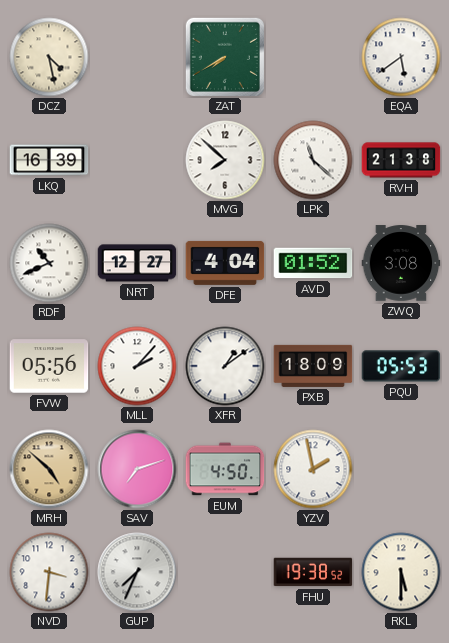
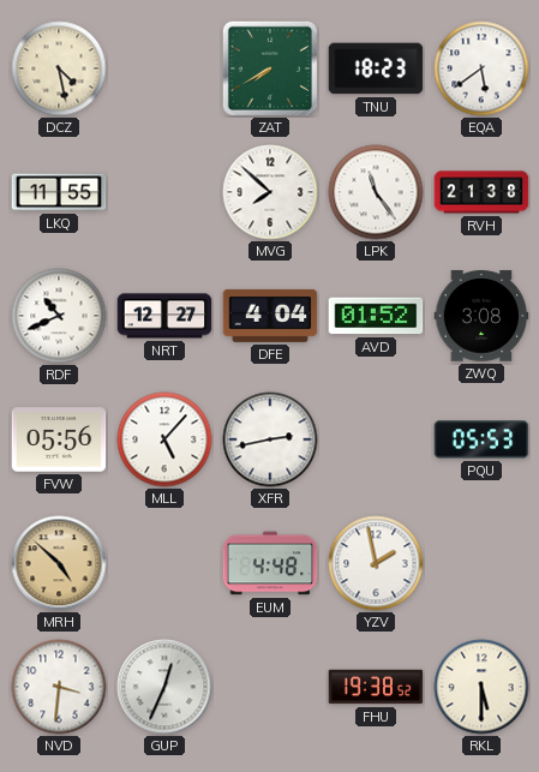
TNU: none -> 18:23
LKQ: 16:39 -> 11:55
LPK: 11:22 -> 11:24
MLL: 2:07 -> 5:07
XFR: 1:09 -> 2:43
PXB: 18:09 -> none
SAV: 7:12 -> none
EUM: 4:50 -> 4:48
GUP: 7:34 -> 12:34
